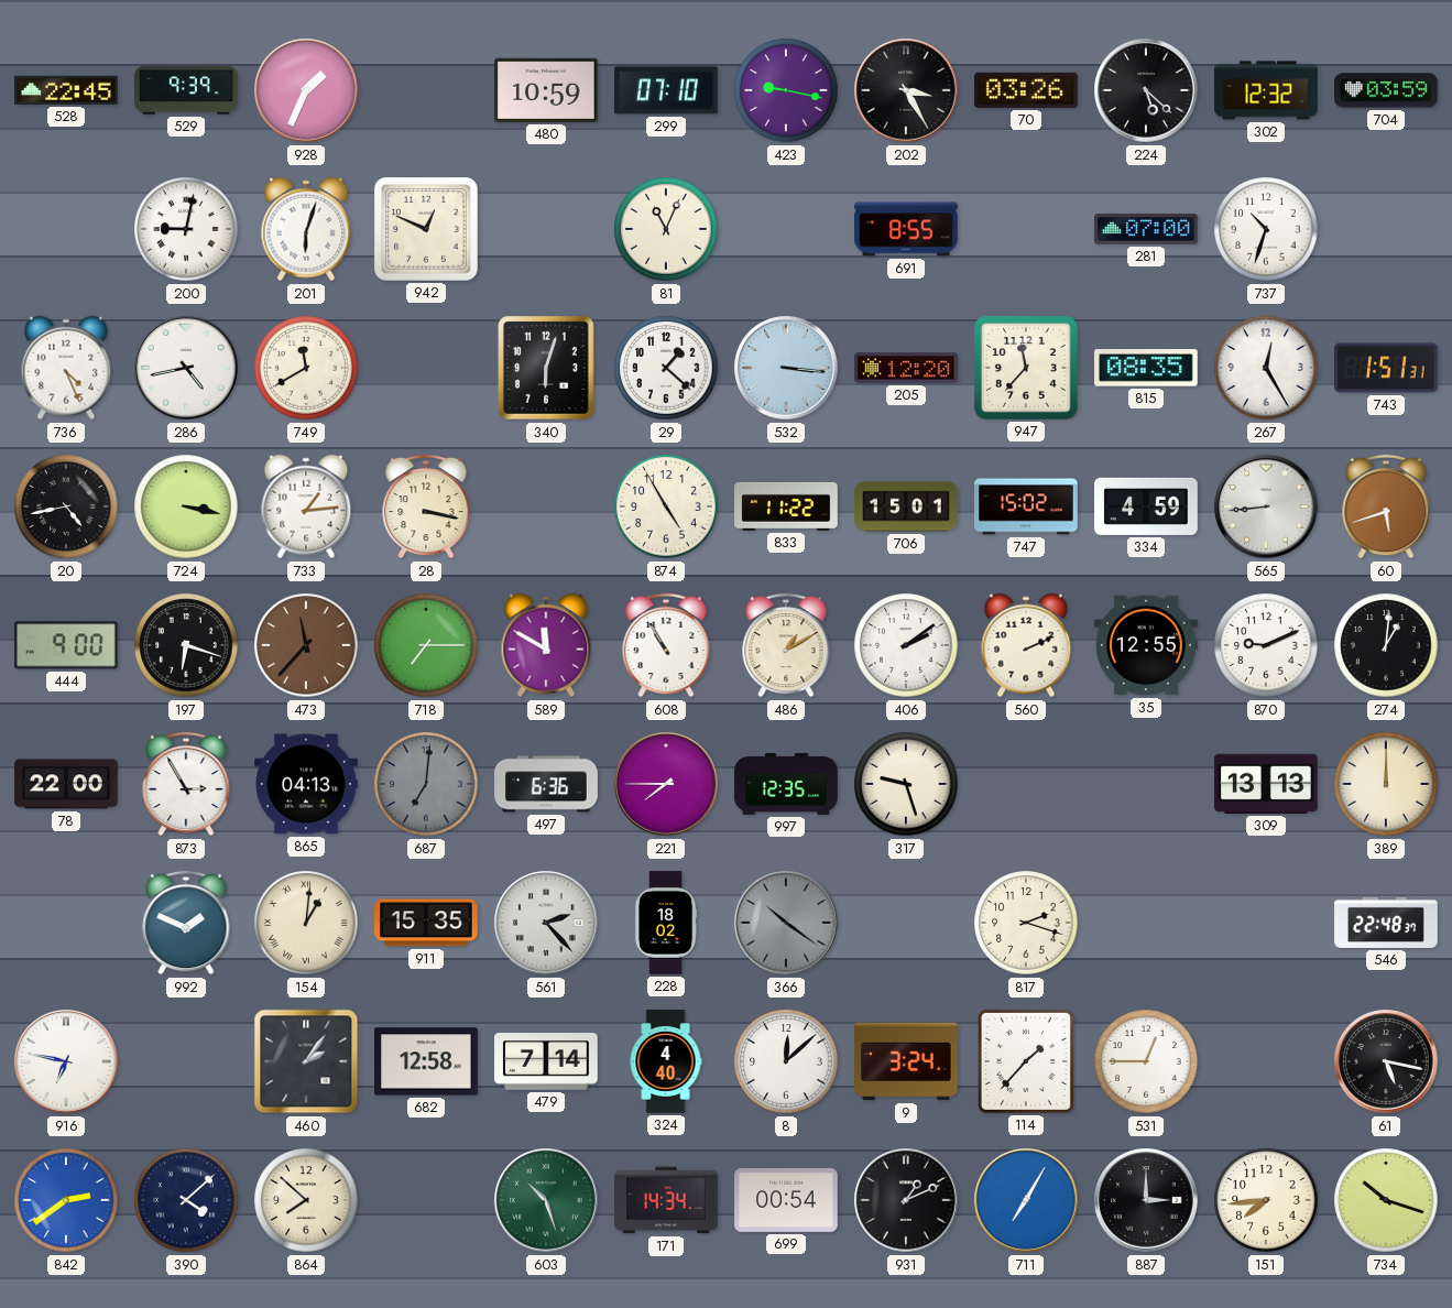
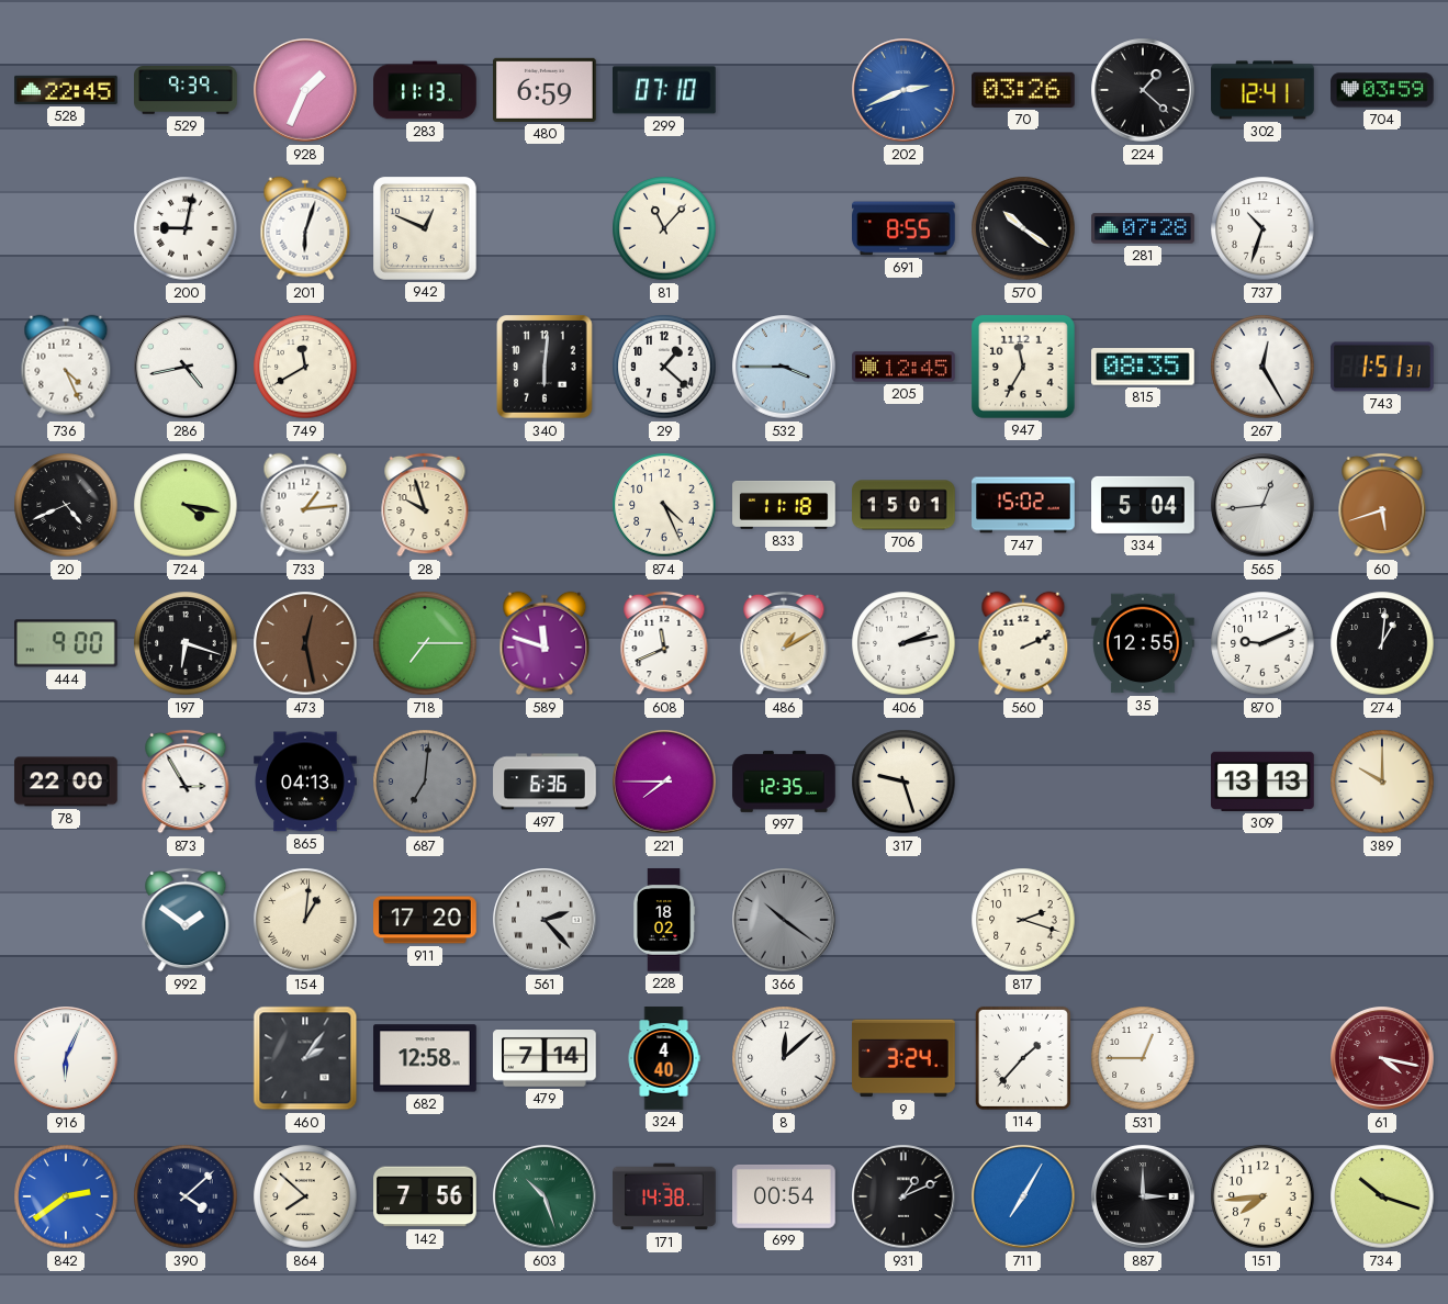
283: none -> 11:13
480: 10:59 -> 6:59
423: 9:17 -> none
202: 3:25 -> 2:41
202 dial: black -> blue
224: 5:22 -> 1:22
302: 12:32 -> 12:41
81: 11:04 -> 11:07
570: none -> 10:21
281: 07:00 -> 07:28
340: 6:03 -> 6:01
532: 3:16 -> 3:45
205: 12:20 -> 12:45
947: 11:37 -> 11:35
20: 4:43 -> 4:41
724: 3:17 -> 4:17
28: 3:17 -> 9:57
874: 4:55 -> 4:26
833: 11:22 -> 11:18
334: 4:59 -> 5:04
565: 8:44 -> 12:44
473: 11:37 -> 12:28
589: 11:50 -> 11:48
608: 10:55 -> 11:41
406: 2:09 -> 2:13
389: 12:00 -> 10:00
992: 1:49 -> 1:51
911: 15:35 -> 17:20
546: 22:48 -> none
916: 6:47 -> 6:04
61: 5:17 -> 4:17
61 dial: black -> burgundy
142: none -> 7:56
171: 14:34 -> 14:38
